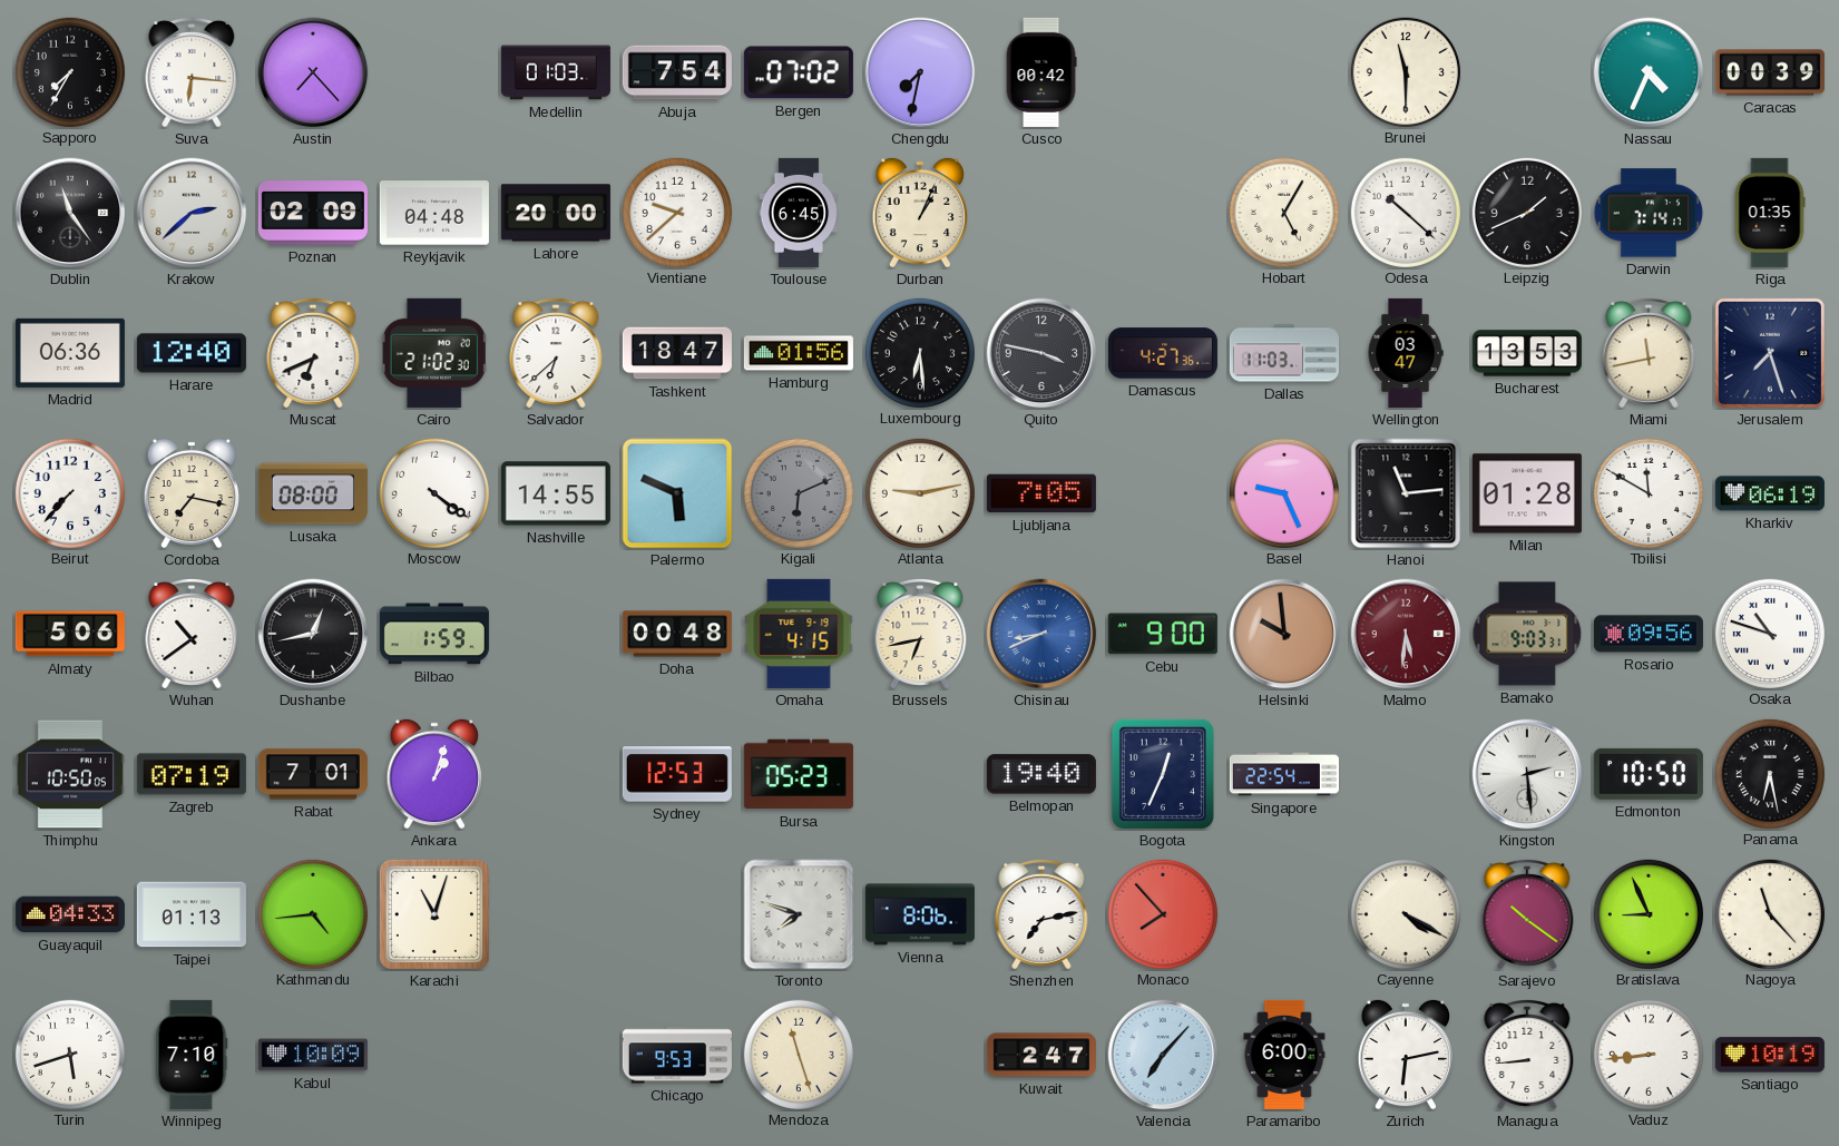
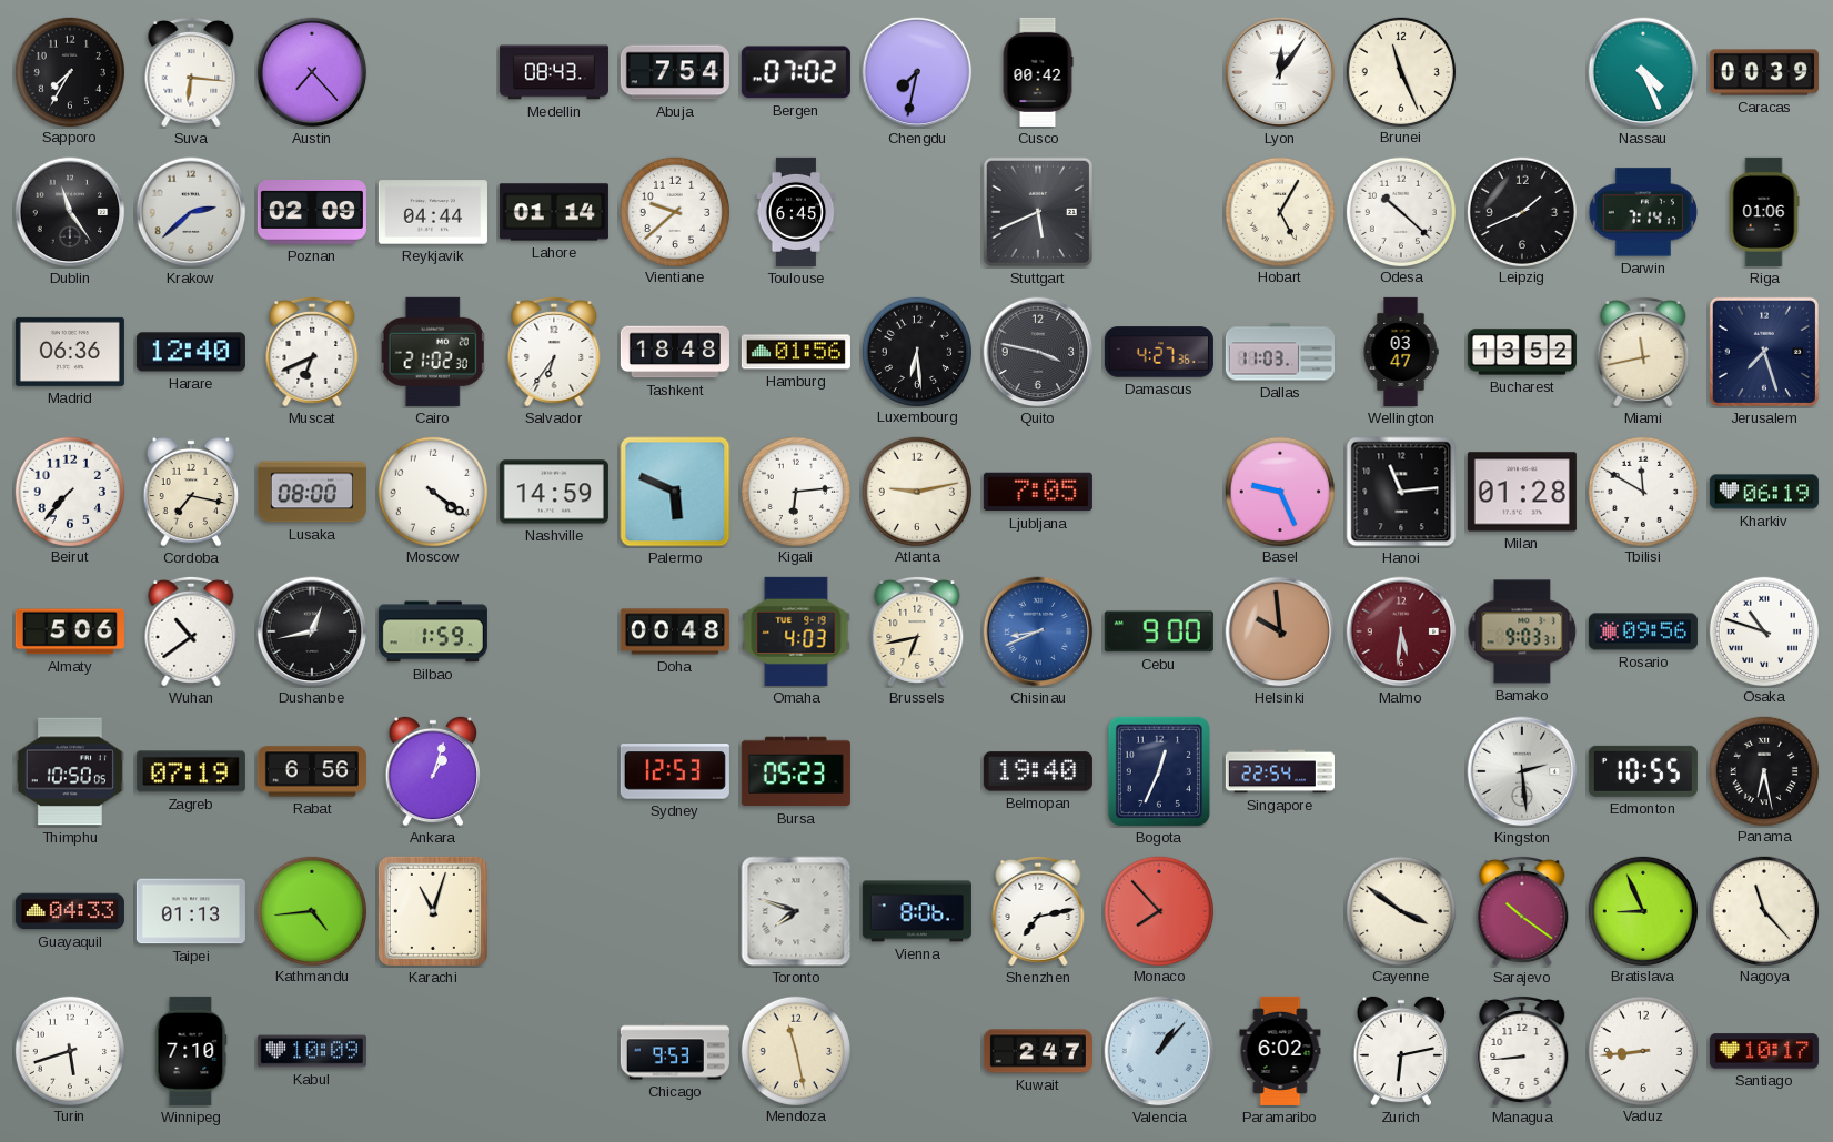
Medellin: 01:03 -> 08:43
Lyon: none -> 12:06
Brunei: 11:30 -> 11:26
Nassau: 4:34 -> 4:26
Reykjavik: 04:48 -> 04:44
Lahore: 20:00 -> 01:14
Durban: 1:04 -> none
Stuttgart: none -> 5:41
Riga: 01:35 -> 01:06
Salvador: 6:38 -> 6:36
Tashkent: 18:47 -> 18:48
Bucharest: 13:53 -> 13:52
Nashville: 14:55 -> 14:59
Kigali: 6:11 -> 6:14
Kigali dial: grey -> white
Omaha: 4:15 -> 4:03
Rabat: 7:01 -> 6:56
Edmonton: 10:50 -> 10:55
Cayenne: 4:20 -> 3:51
Mendoza: 11:27 -> 11:28
Valencia: 7:07 -> 1:07
Paramaribo: 6:00 -> 6:02
Santiago: 10:19 -> 10:17
